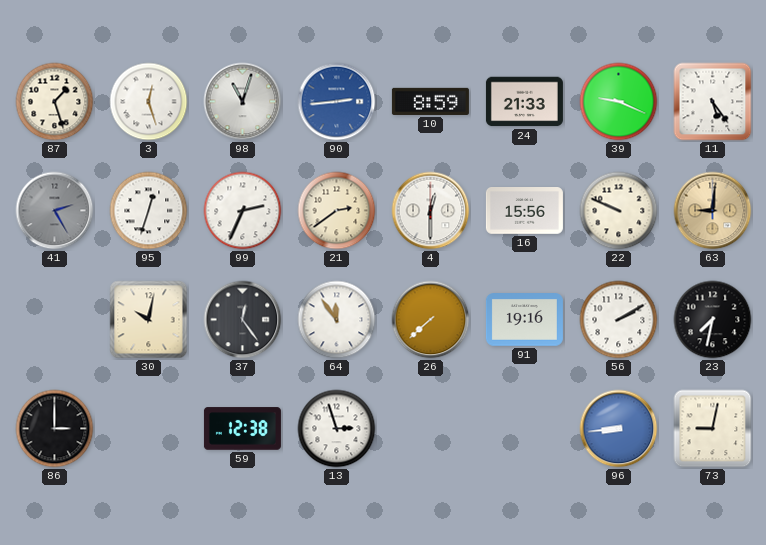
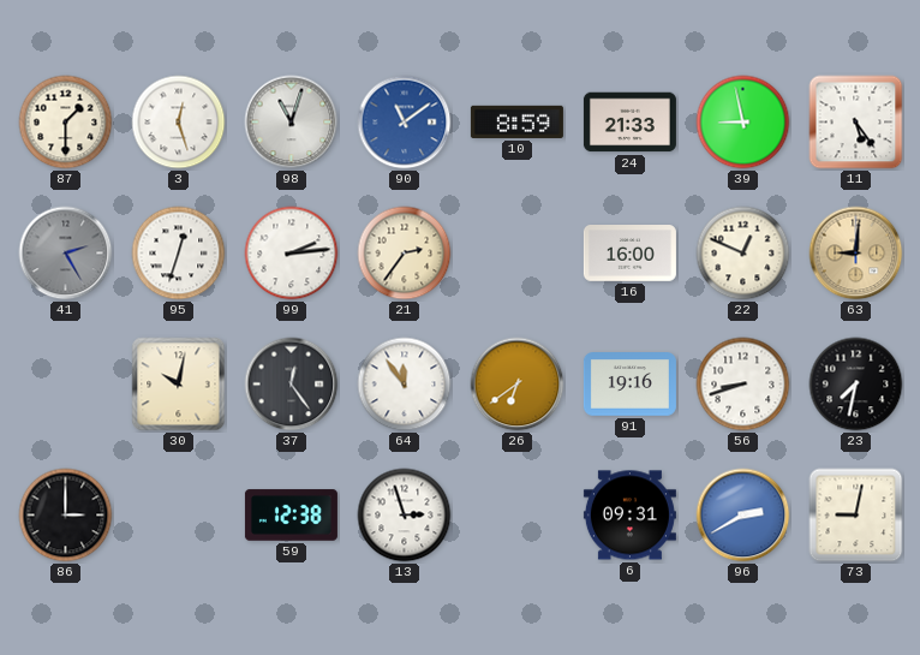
87: 1:27 -> 1:30
90: 2:44 -> 11:09
39: 9:19 -> 8:58
99: 2:34 -> 2:14
21: 2:39 -> 2:36
4: 12:30 -> none
16: 15:56 -> 16:00
22: 9:49 -> 12:49
26: 7:38 -> 6:39
56: 2:10 -> 8:42
6: none -> 09:31
96: 8:44 -> 2:40
